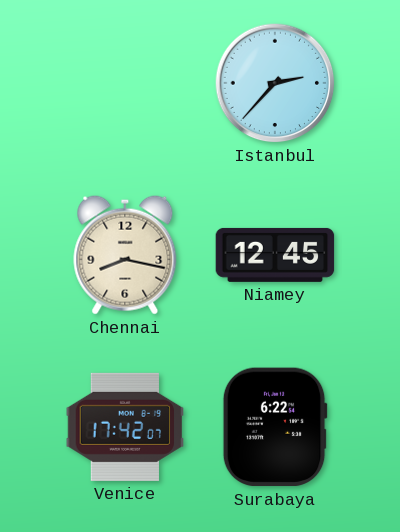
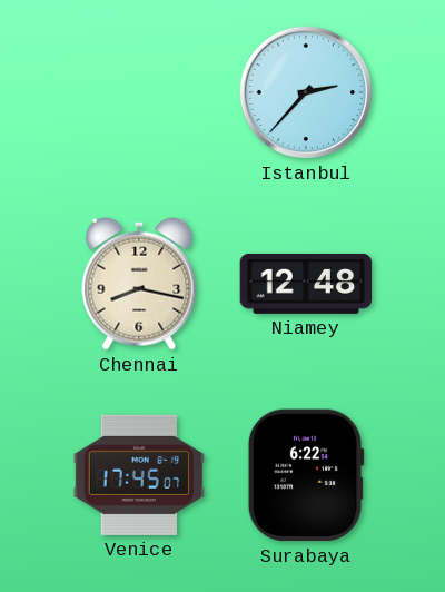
Niamey: 12:45 -> 12:48
Venice: 17:42 -> 17:45
